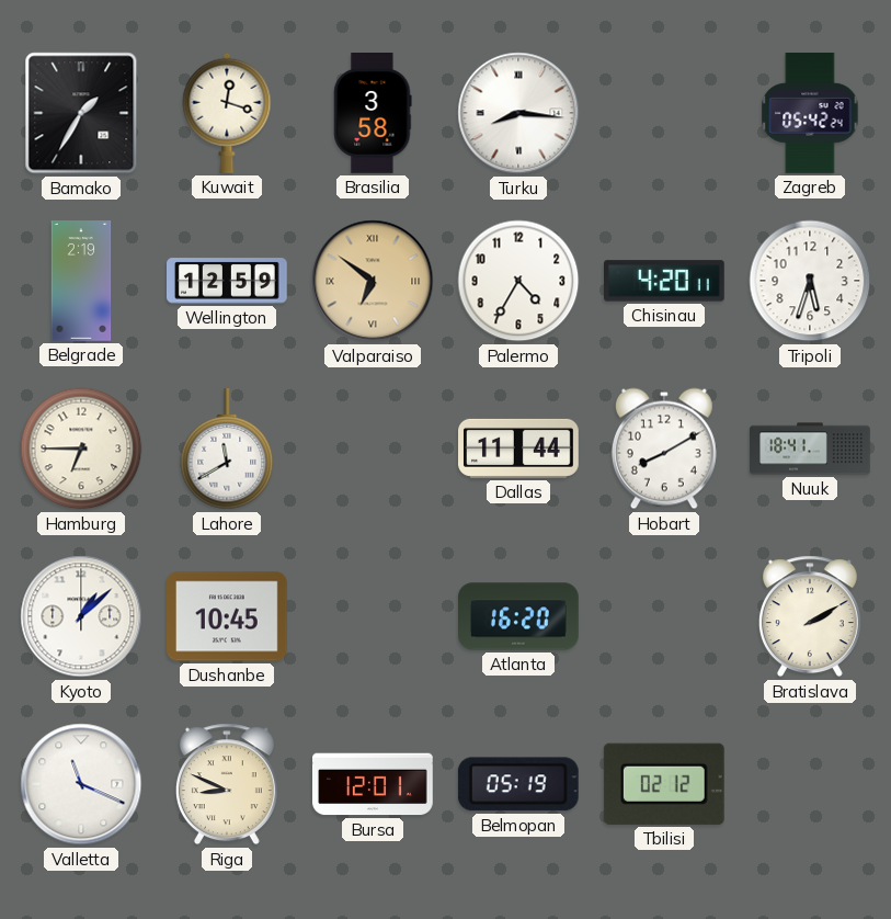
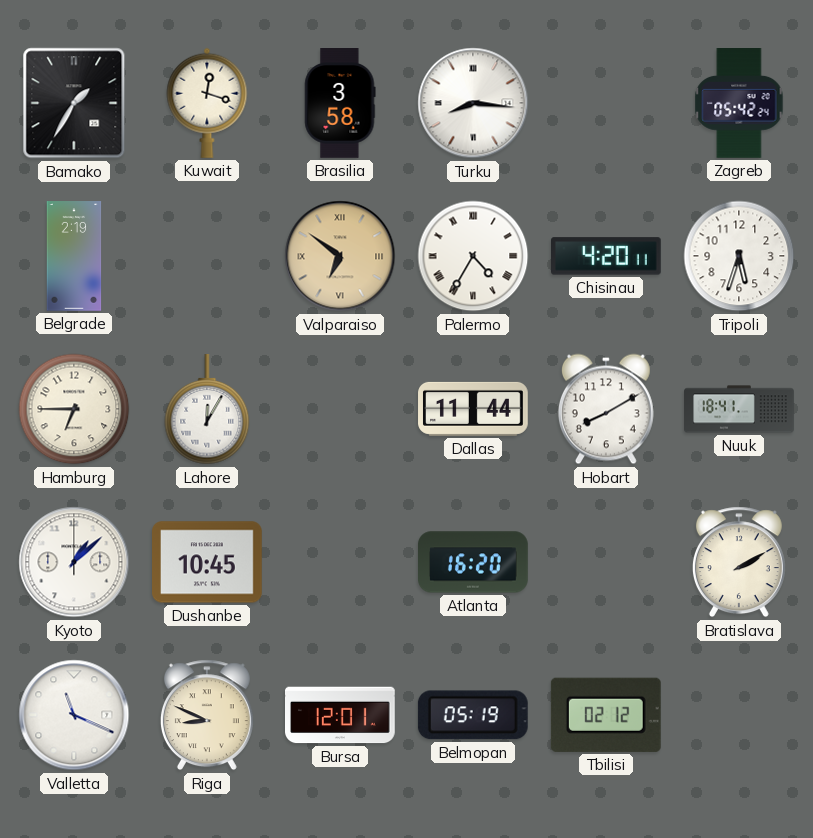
Wellington: 12:59 -> none
Palermo numerals: Arabic -> Roman
Lahore: 11:40 -> 12:05
